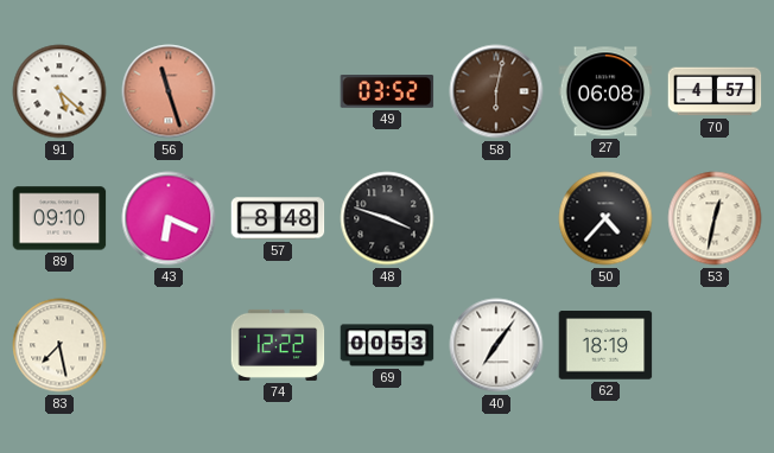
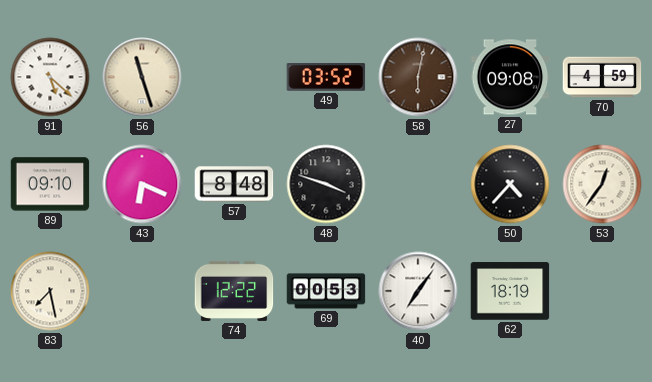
56 dial: salmon -> cream
27: 06:08 -> 09:08
70: 4:57 -> 4:59
53: 12:32 -> 12:36
